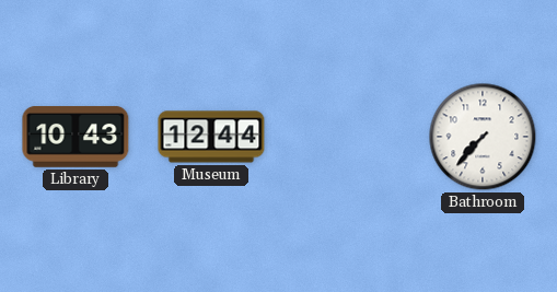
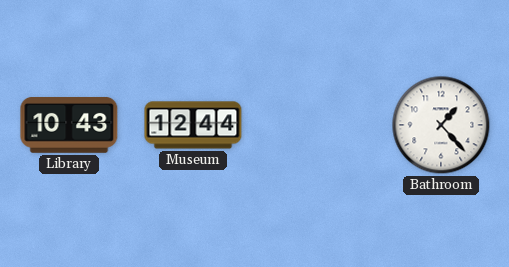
Bathroom: 7:37 -> 1:23
